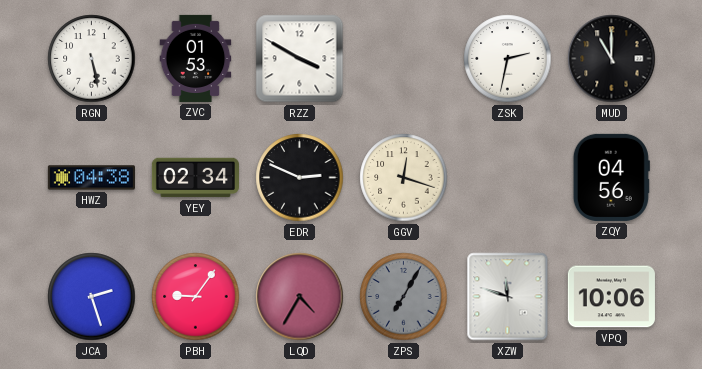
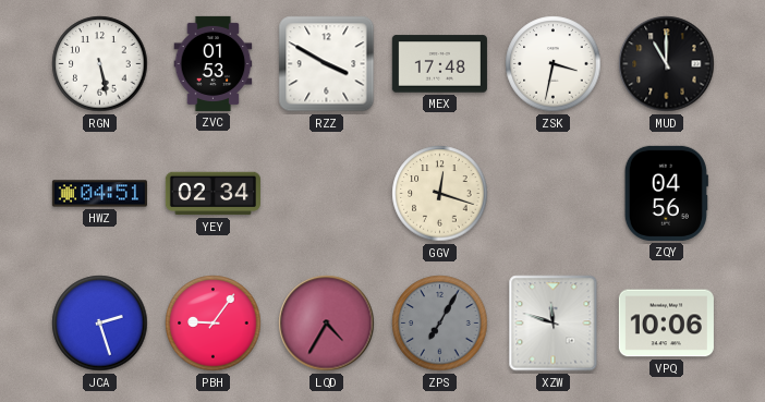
MEX: none -> 17:48
ZSK: 2:32 -> 3:32
HWZ: 04:38 -> 04:51
EDR: 2:49 -> none
